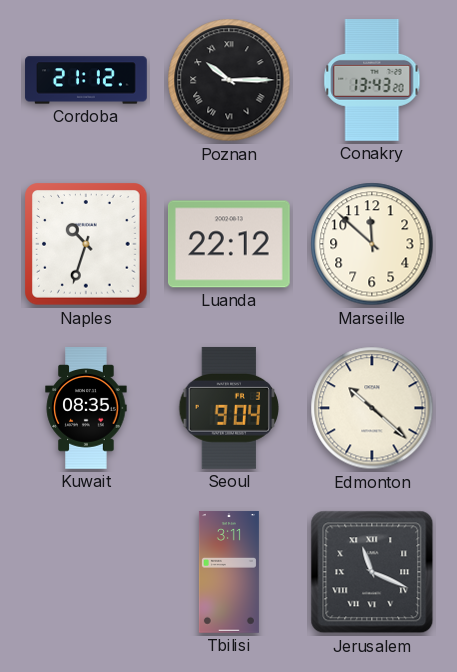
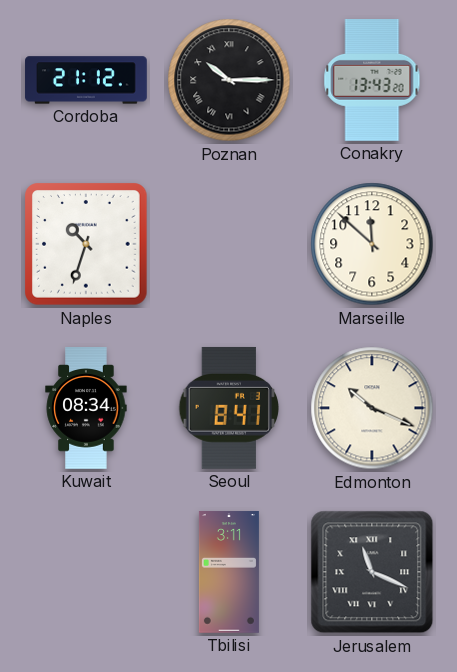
Luanda: 22:12 -> none
Kuwait: 08:35 -> 08:34
Seoul: 9:04 -> 8:41
Edmonton: 10:22 -> 10:19
